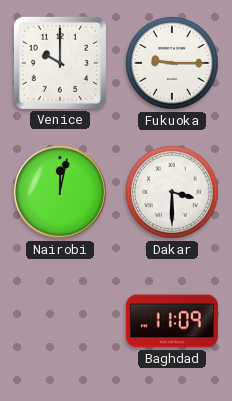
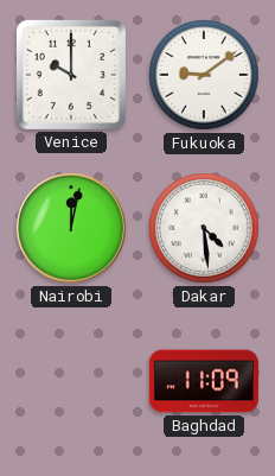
Fukuoka: 9:15 -> 9:09
Dakar: 3:30 -> 4:29
